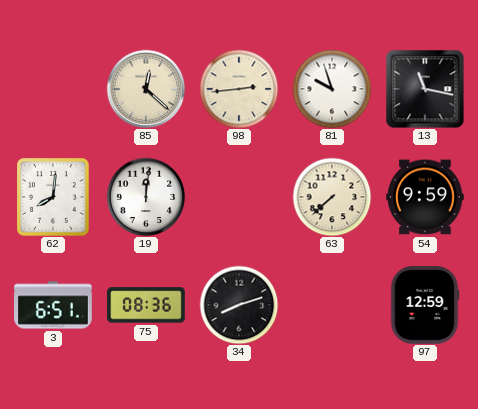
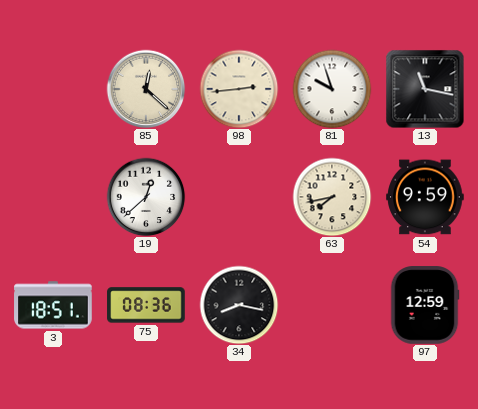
62: 8:01 -> none
19: 12:01 -> 12:38
63: 7:38 -> 7:43
3: 6:51 -> 18:51
34: 8:12 -> 8:17
